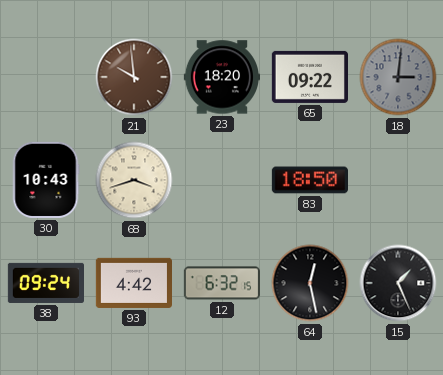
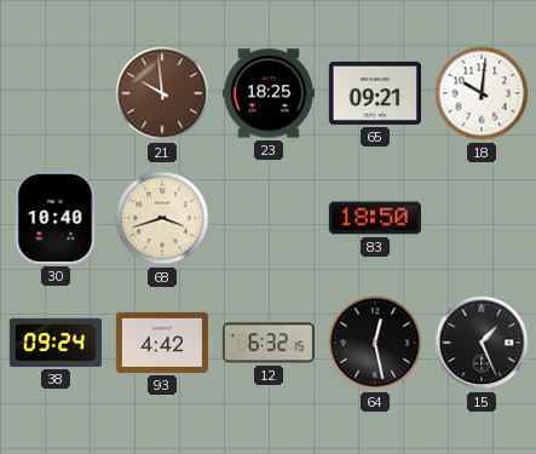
23: 18:20 -> 18:25
65: 09:22 -> 09:21
18: 3:01 -> 10:01
18 dial: grey -> white
30: 10:43 -> 10:40
